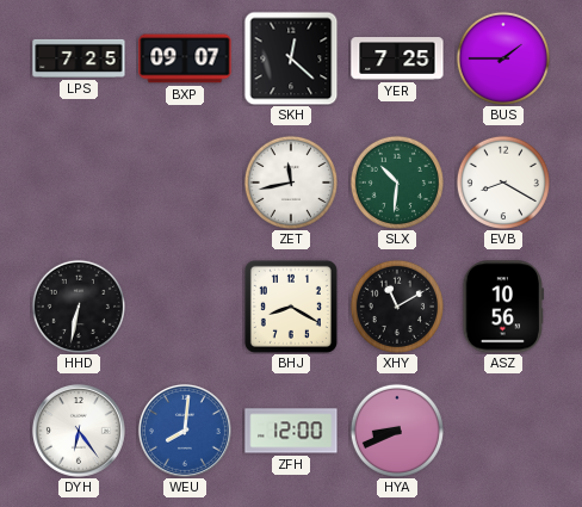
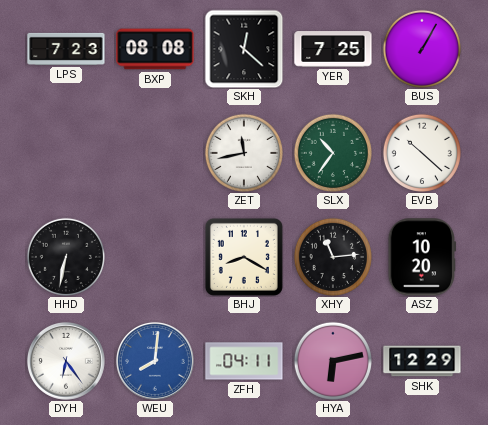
LPS: 7:25 -> 7:23
BXP: 09:07 -> 08:08
BUS: 1:45 -> 1:05
SLX: 10:31 -> 10:36
EVB: 8:20 -> 10:22
XHY: 11:10 -> 11:14
ASZ: 10:56 -> 10:20
ZFH: 12:00 -> 04:11
HYA: 8:41 -> 6:13
SHK: none -> 12:29
